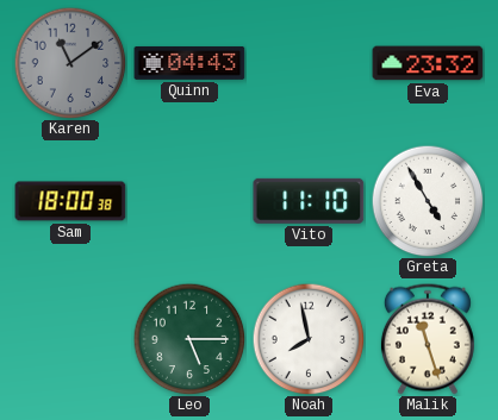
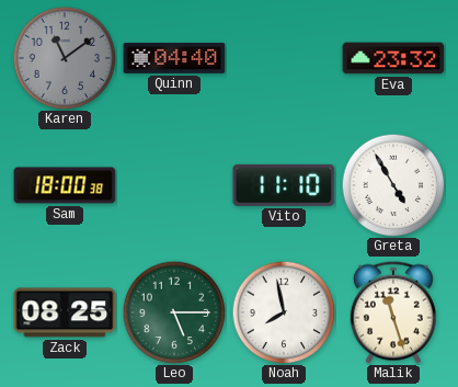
Quinn: 04:43 -> 04:40
Zack: none -> 08:25
